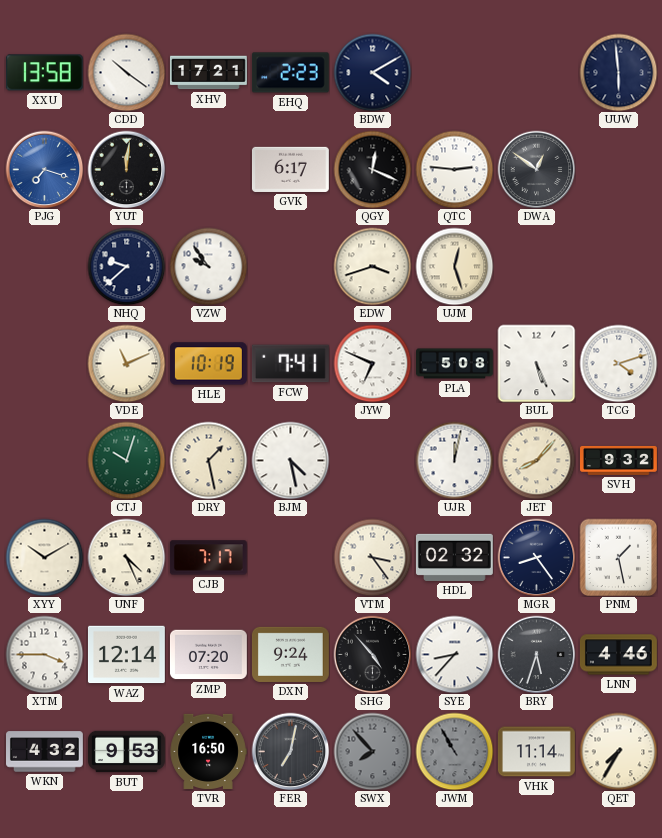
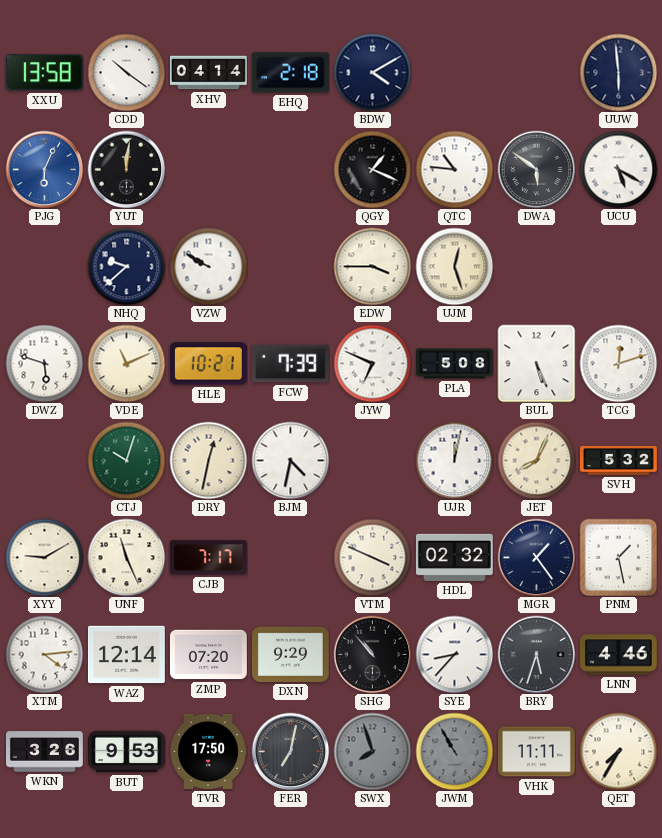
XHV: 17:21 -> 04:14
EHQ: 2:23 -> 2:18
PJG: 7:18 -> 6:04
GVK: 6:17 -> none
QGY: 12:19 -> 1:19
QTC: 2:46 -> 10:46
DWA: 12:51 -> 5:51
UCU: none -> 5:20
VZW: 9:54 -> 9:50
EDW: 3:42 -> 3:45
DWZ: none -> 5:48
HLE: 10:19 -> 10:21
FCW: 7:41 -> 7:39
TCG: 4:12 -> 12:12
DRY: 1:28 -> 12:32
BJM: 4:28 -> 4:32
JET: 8:07 -> 8:04
SVH: 9:32 -> 5:32
XYY: 10:10 -> 9:10
UNF: 4:26 -> 11:26
VTM: 3:24 -> 3:49
MGR: 8:24 -> 1:24
XTM: 3:45 -> 4:14
DXN: 9:24 -> 9:29
SHG: 4:53 -> 10:53
WKN: 4:32 -> 3:26
TVR: 16:50 -> 17:50
SWX: 7:53 -> 7:57
VHK: 11:14 -> 11:11
